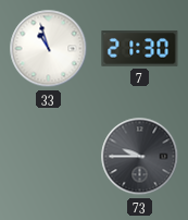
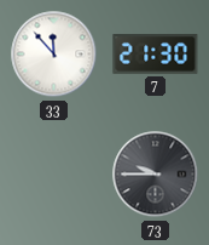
33: 10:57 -> 11:53
